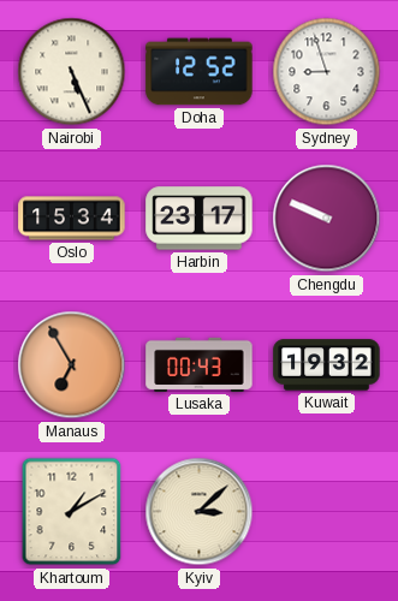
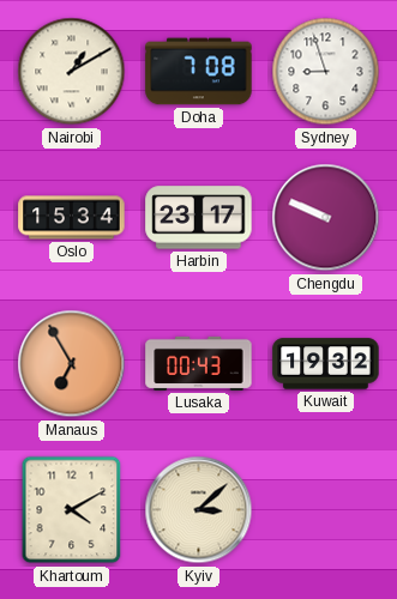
Nairobi: 5:26 -> 1:10
Doha: 12:52 -> 7:08
Khartoum: 1:10 -> 4:10
